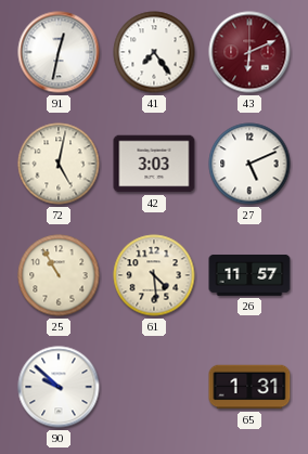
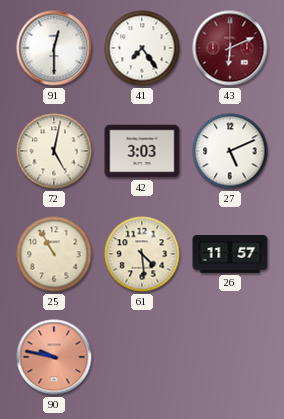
91: 12:32 -> 12:30
90: 9:52 -> 9:47
90 dial: white -> salmon
65: 1:31 -> none
